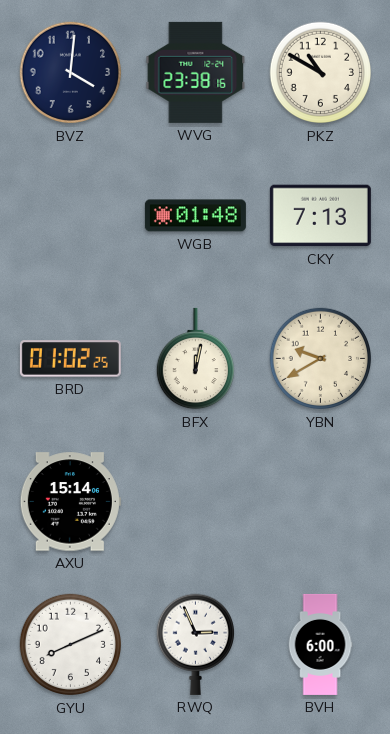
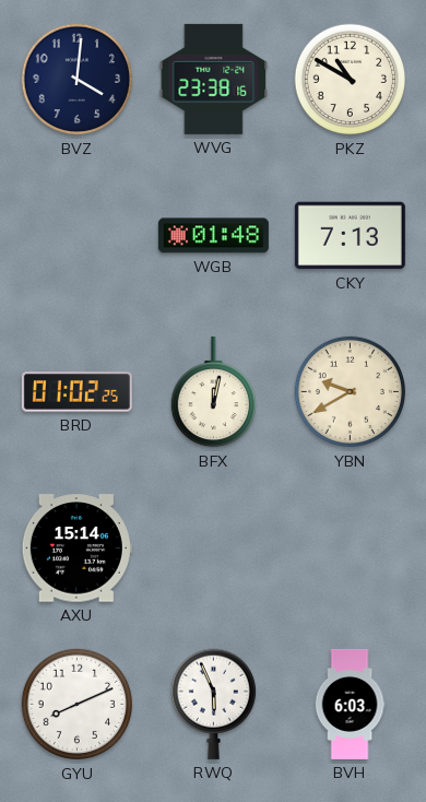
RWQ: 2:56 -> 5:56
BVH: 6:00 -> 6:03
